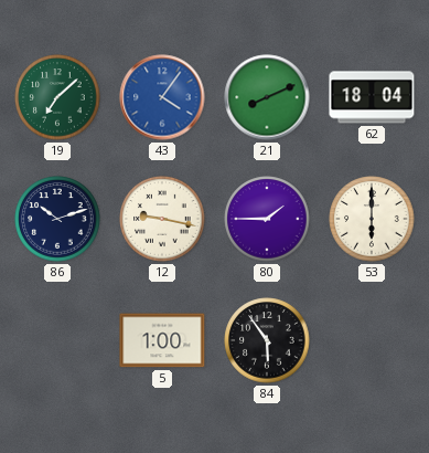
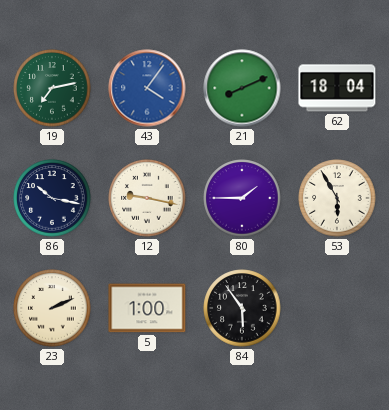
19: 7:08 -> 7:13
86: 10:12 -> 10:17
53: 6:00 -> 5:55
23: none -> 2:11
